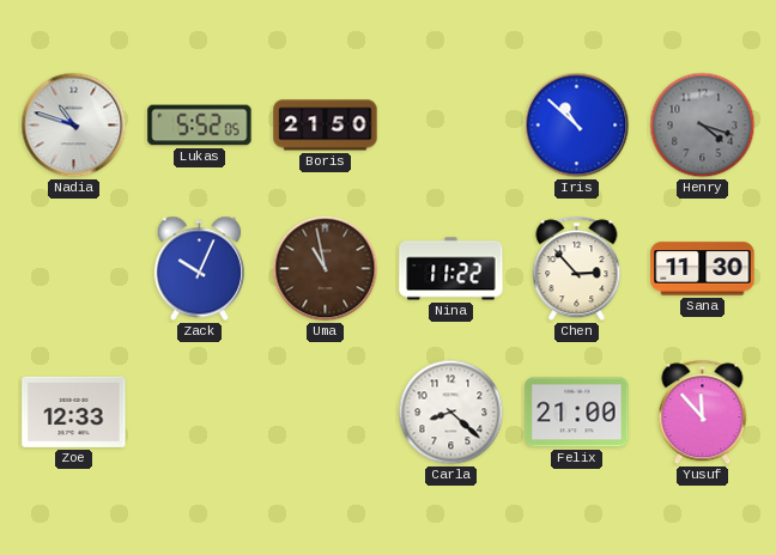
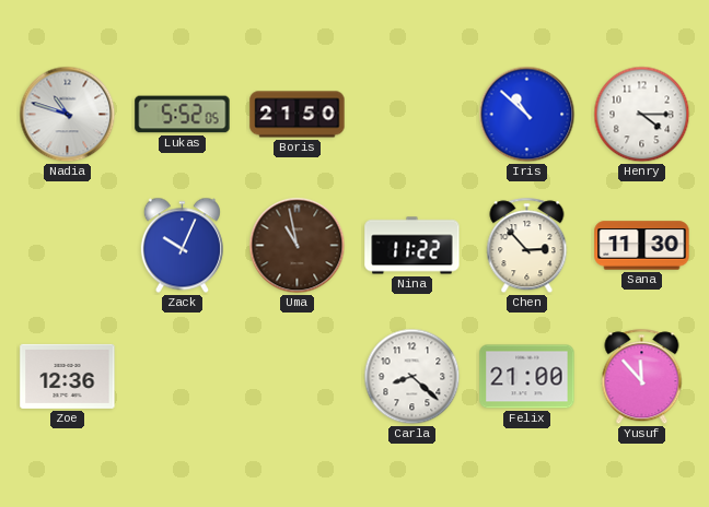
Henry: 4:18 -> 4:15
Henry dial: grey -> white
Zoe: 12:33 -> 12:36
